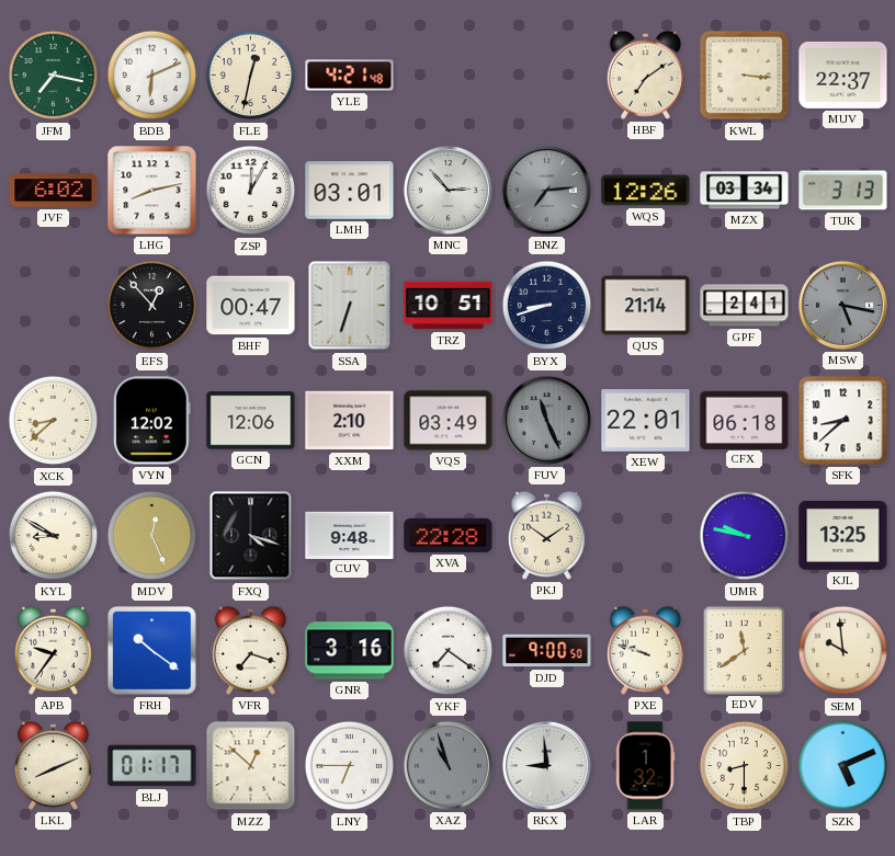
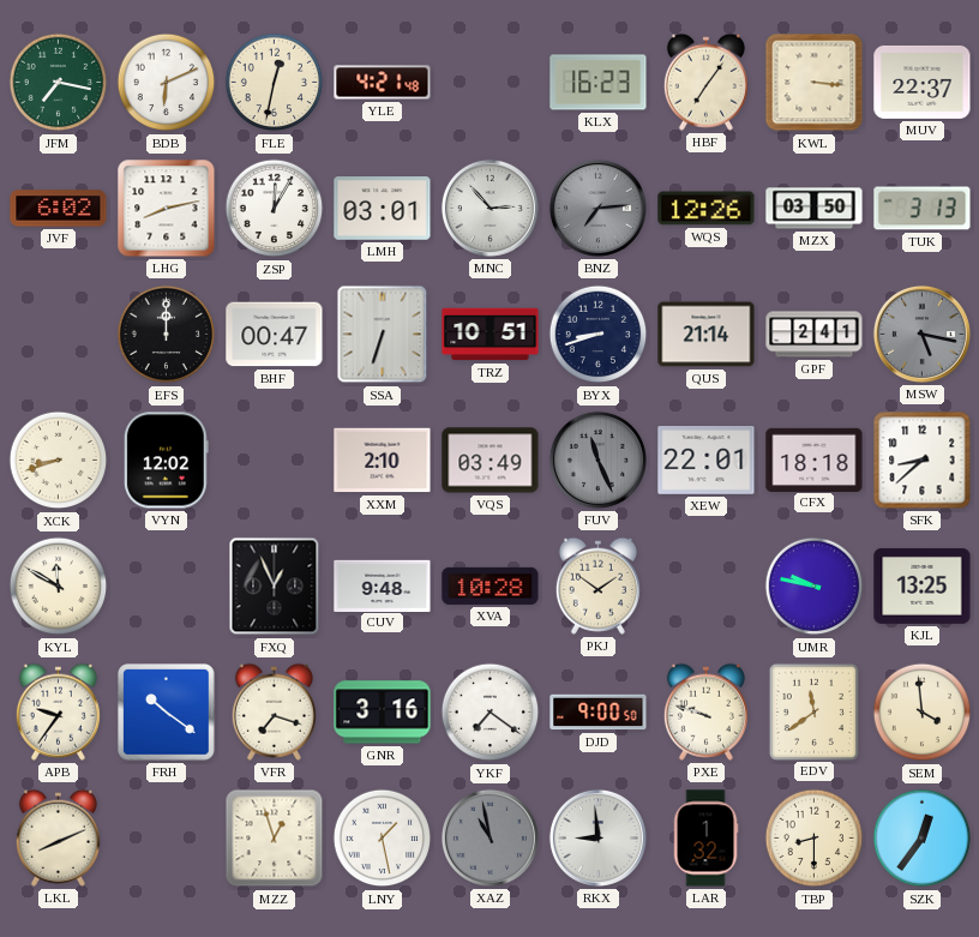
KLX: none -> 16:23
HBF: 7:09 -> 7:06
MZX: 03:34 -> 03:50
EFS: 12:53 -> 12:00
XCK: 8:38 -> 8:42
GCN: 12:06 -> none
CFX: 06:18 -> 18:18
KYL: 8:50 -> 11:50
MDV: 12:26 -> none
FXQ: 4:18 -> 12:56
XVA: 22:28 -> 10:28
SEM: 9:59 -> 3:59
BLJ: 01:17 -> none
MZZ: 12:52 -> 12:57
LNY: 6:45 -> 1:28
XAZ: 10:57 -> 10:58
SZK: 5:11 -> 12:36
